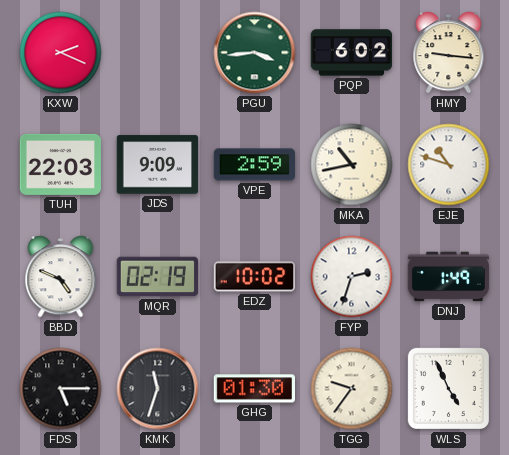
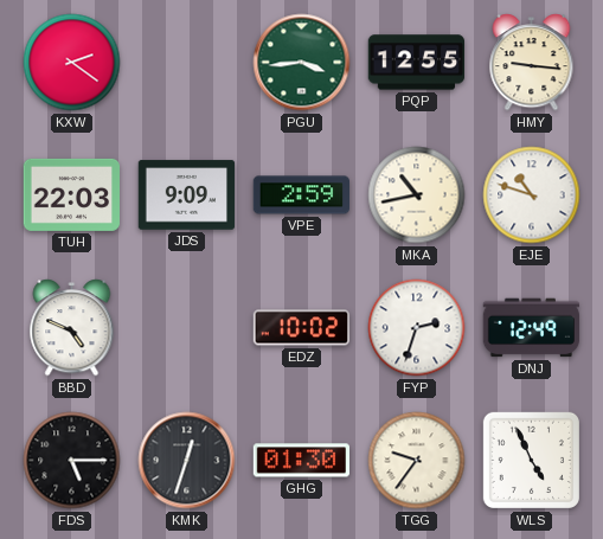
KXW: 2:19 -> 2:21
PQP: 6:02 -> 12:55
MQR: 02:19 -> none
DNJ: 1:49 -> 12:49
KMK: 11:33 -> 12:33
